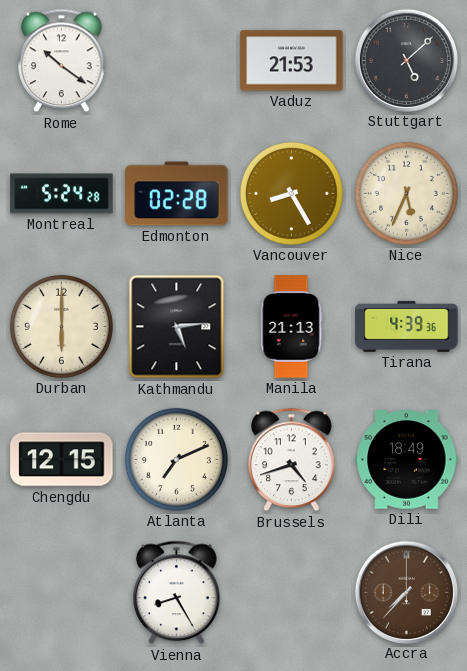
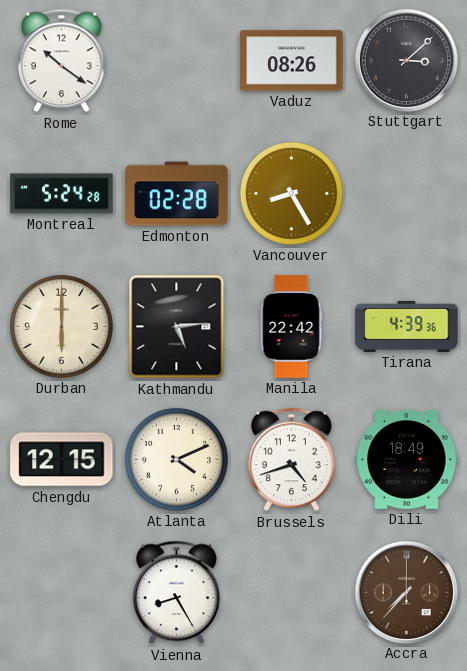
Vaduz: 21:53 -> 08:26
Stuttgart: 5:08 -> 3:08
Nice: 5:34 -> none
Manila: 21:13 -> 22:42
Atlanta: 7:11 -> 4:11
